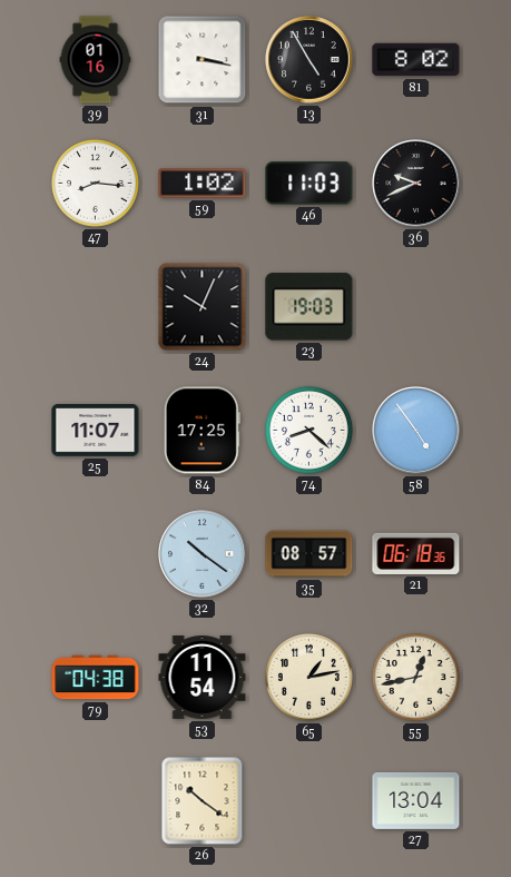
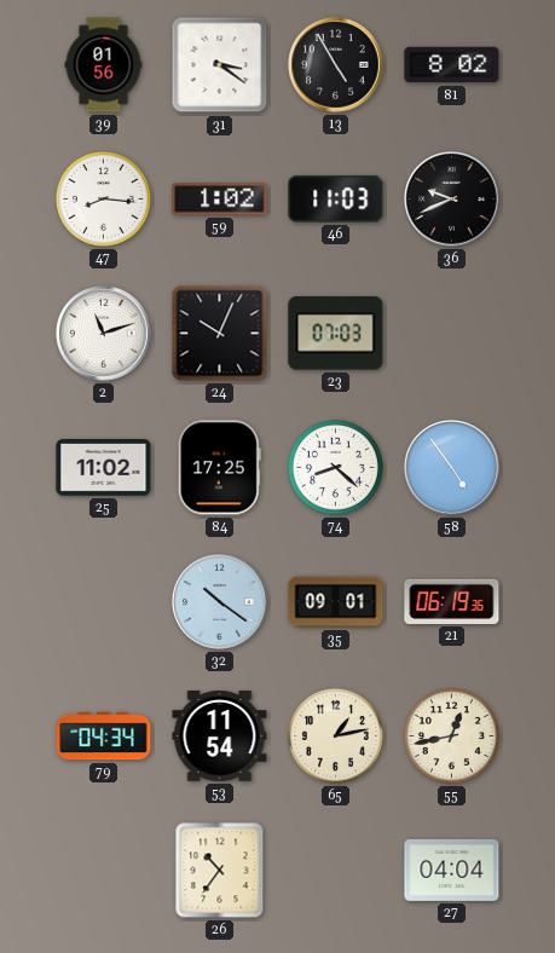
39: 01:16 -> 01:56
31: 3:17 -> 3:21
2: none -> 11:12
23: 19:03 -> 07:03
25: 11:07 -> 11:02
35: 08:57 -> 09:01
21: 06:18 -> 06:19
79: 04:38 -> 04:34
26: 10:21 -> 10:36
27: 13:04 -> 04:04
